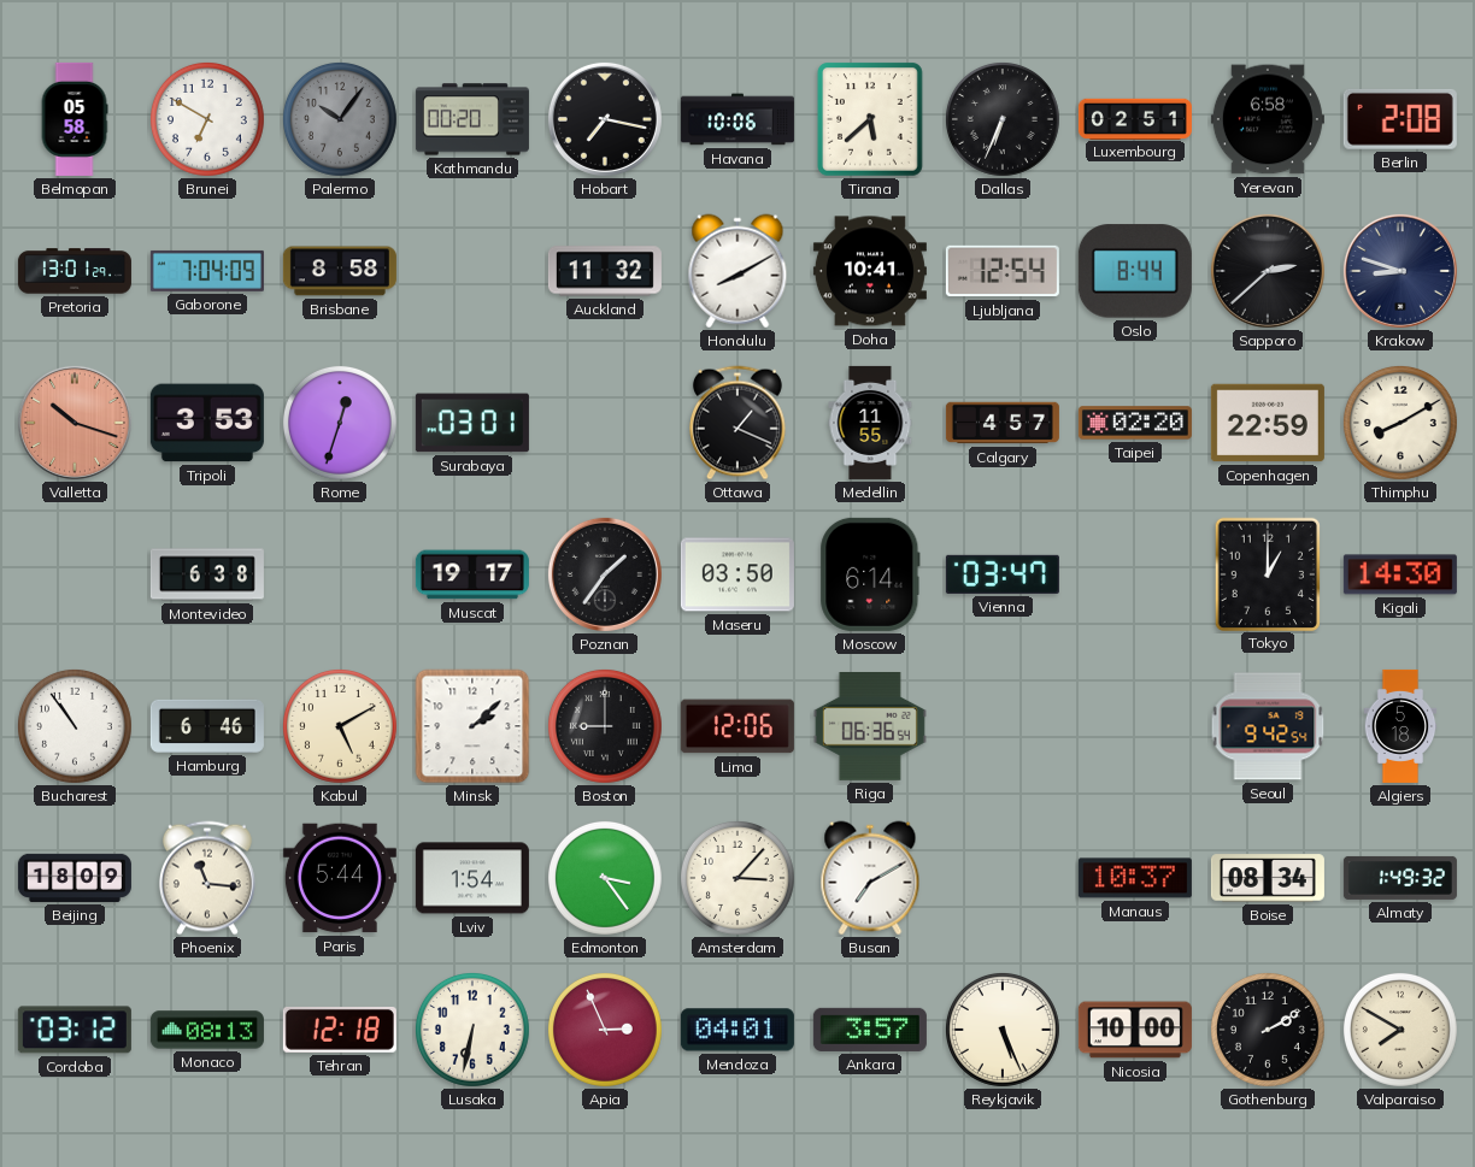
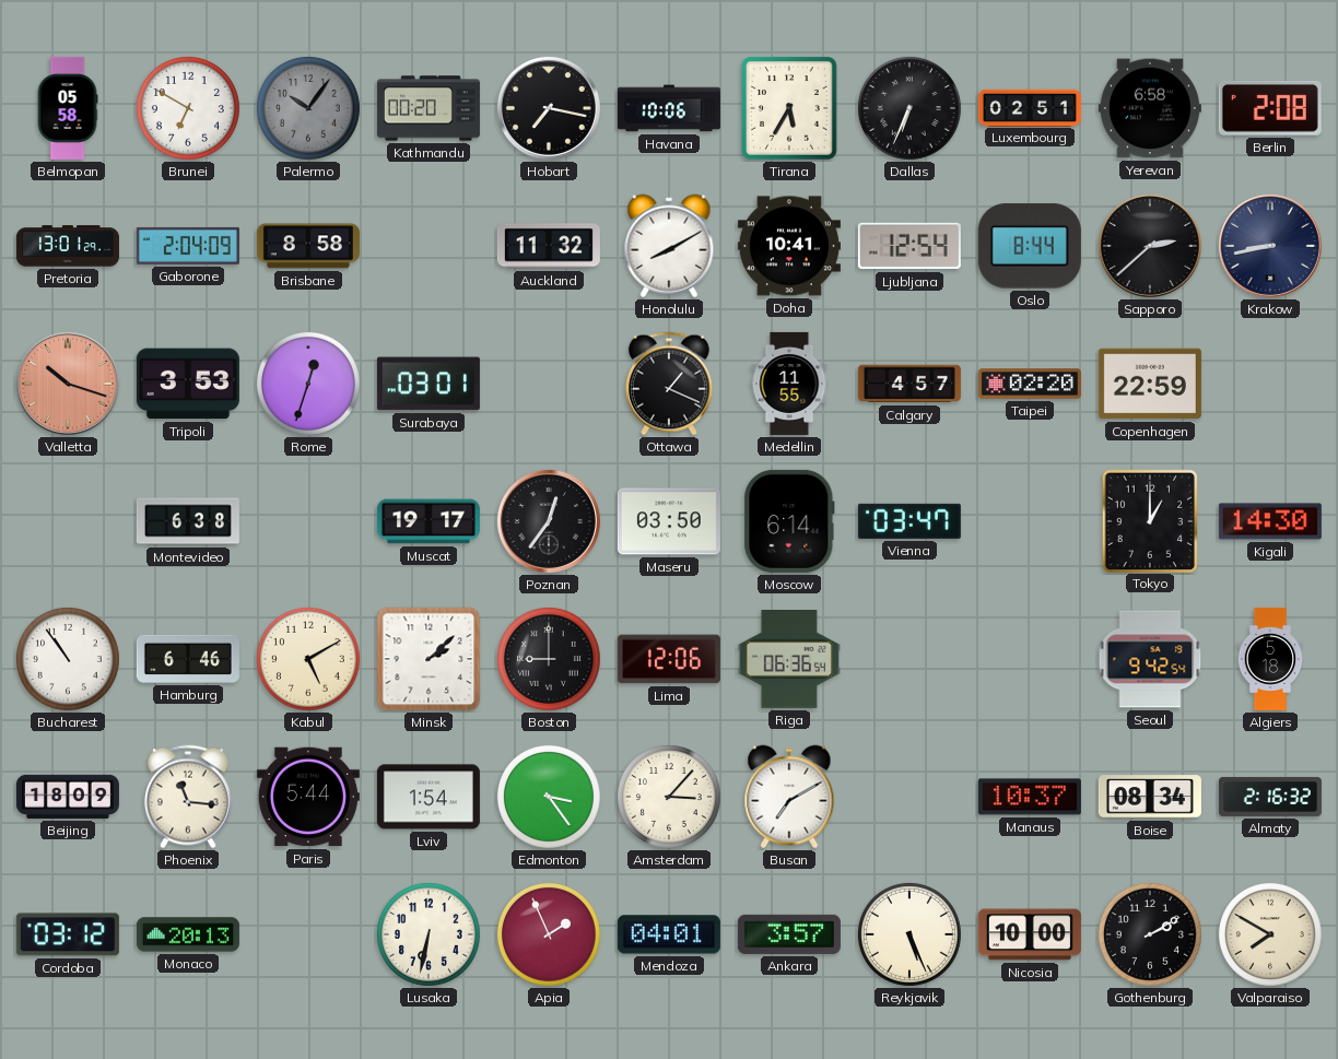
Tirana: 5:38 -> 5:35
Gaborone: 7:04 -> 2:04
Krakow: 8:48 -> 8:43
Thimphu: 8:10 -> none
Poznan: 1:36 -> 12:36
Almaty: 1:49 -> 2:16
Monaco: 08:13 -> 20:13
Tehran: 12:18 -> none
Apia: 2:56 -> 1:56
